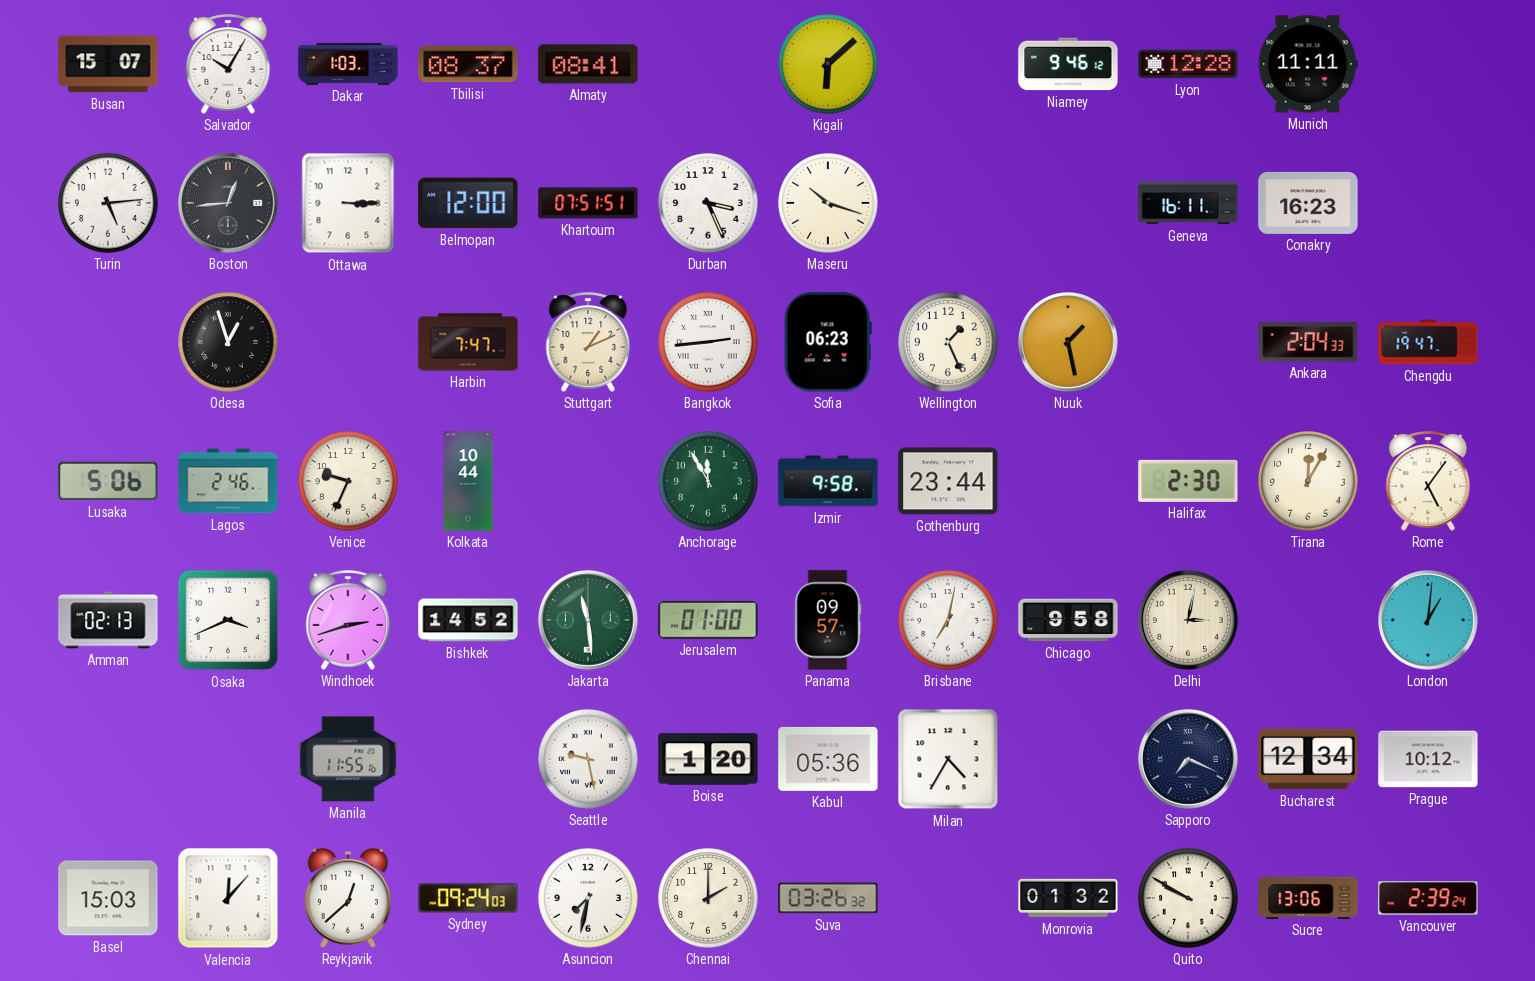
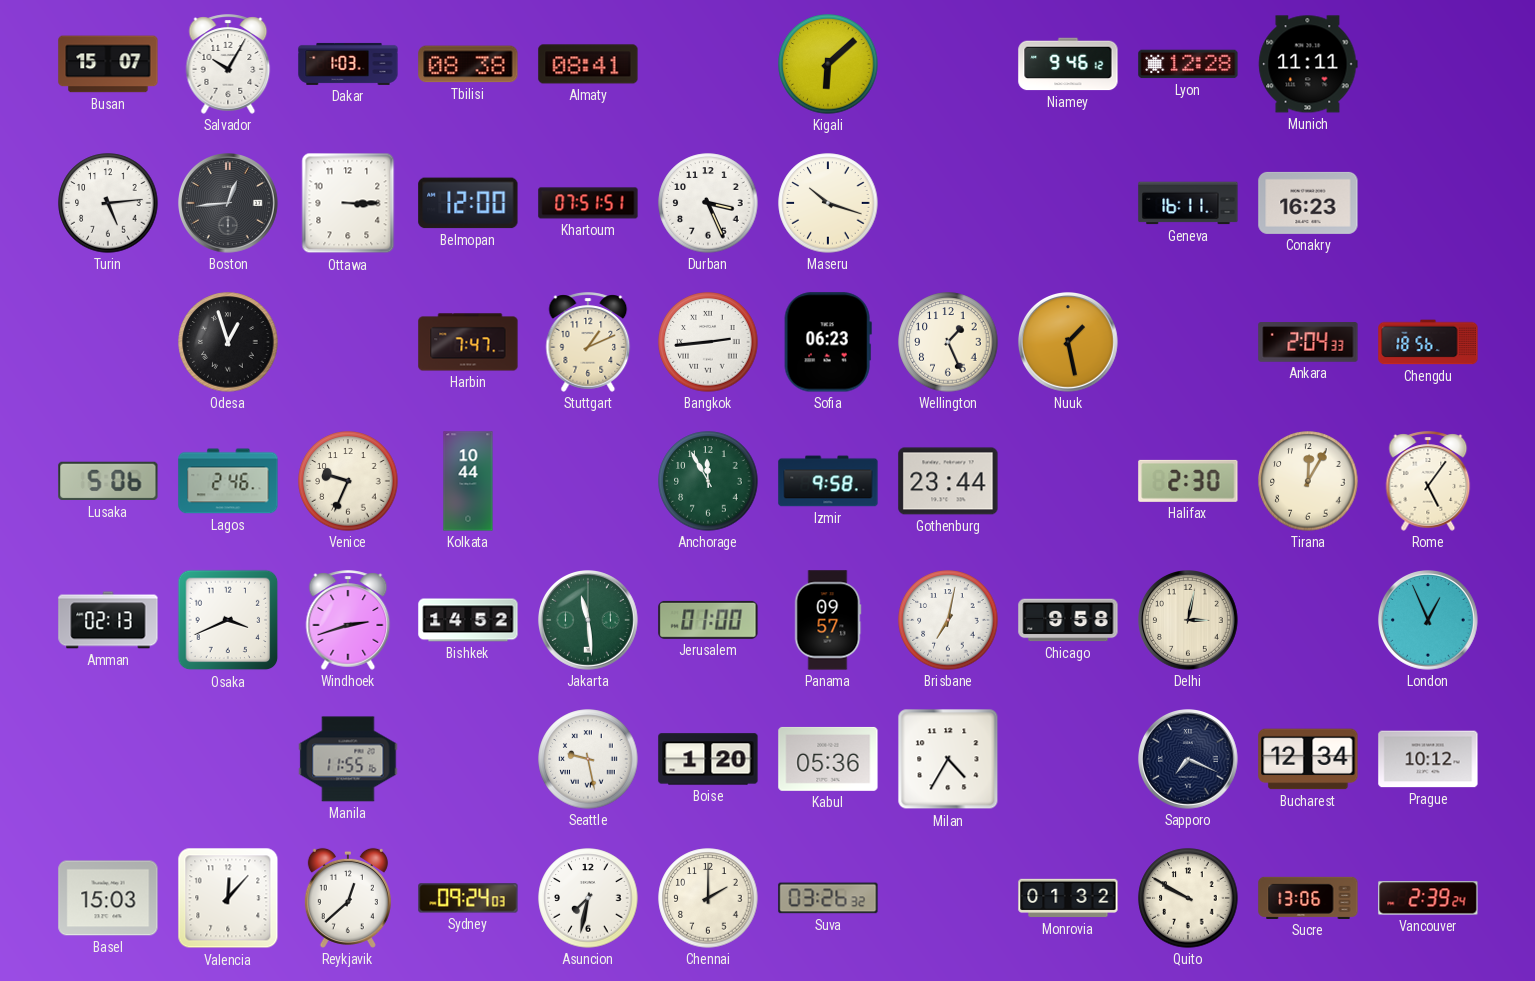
Tbilisi: 08:37 -> 08:38
Chengdu: 19:47 -> 18:56
London: 1:01 -> 12:56
